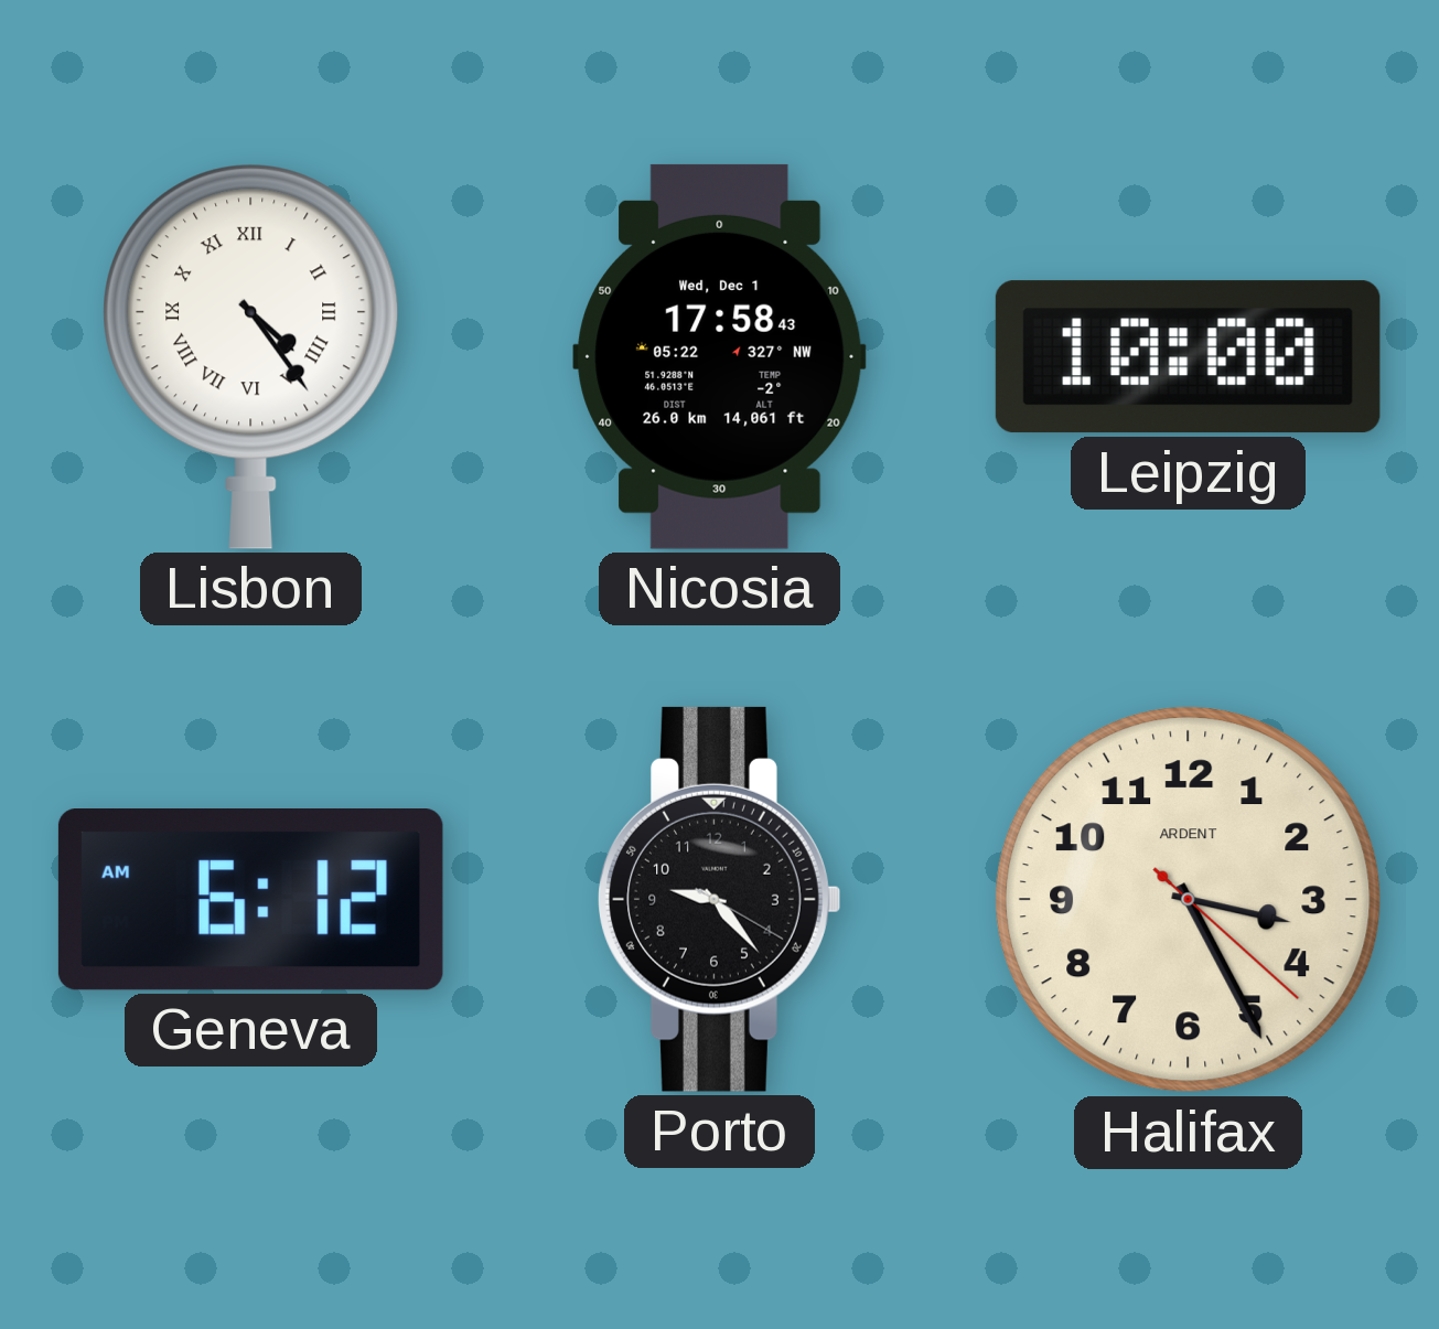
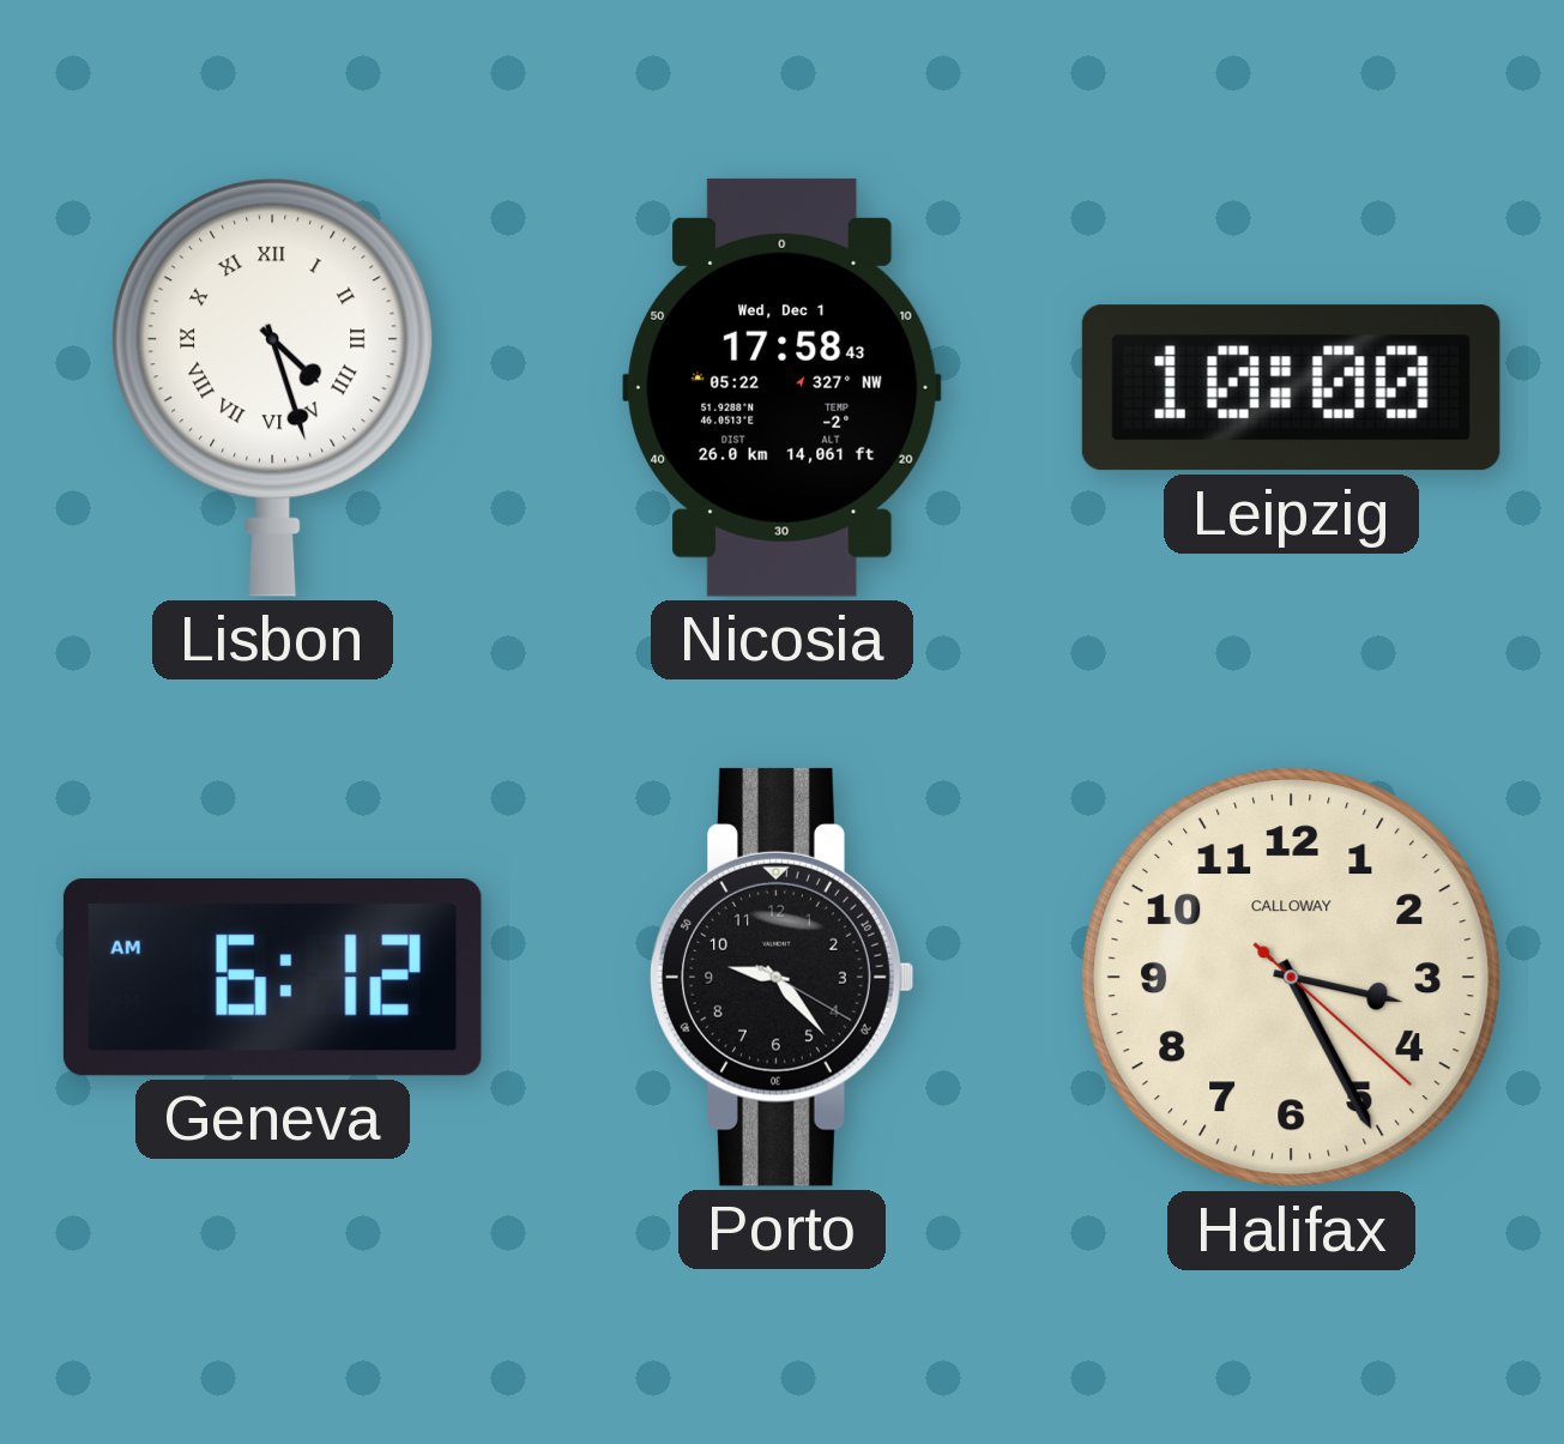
Lisbon: 4:24 -> 4:27
Halifax brand: ARDENT -> CALLOWAY
